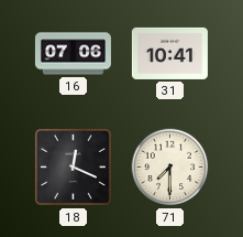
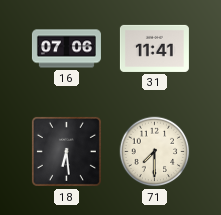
31: 10:41 -> 11:41
18: 12:19 -> 6:29
